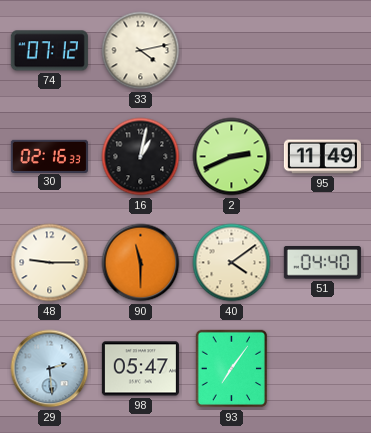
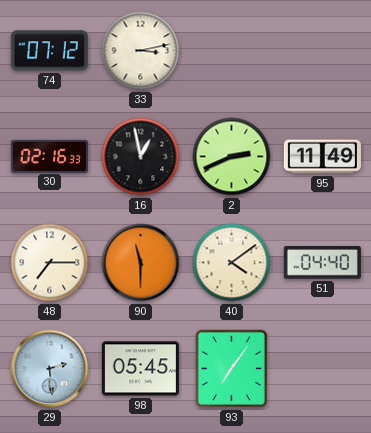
33: 4:13 -> 3:13
16: 1:02 -> 12:58
48: 9:15 -> 7:15
98: 05:47 -> 05:45
